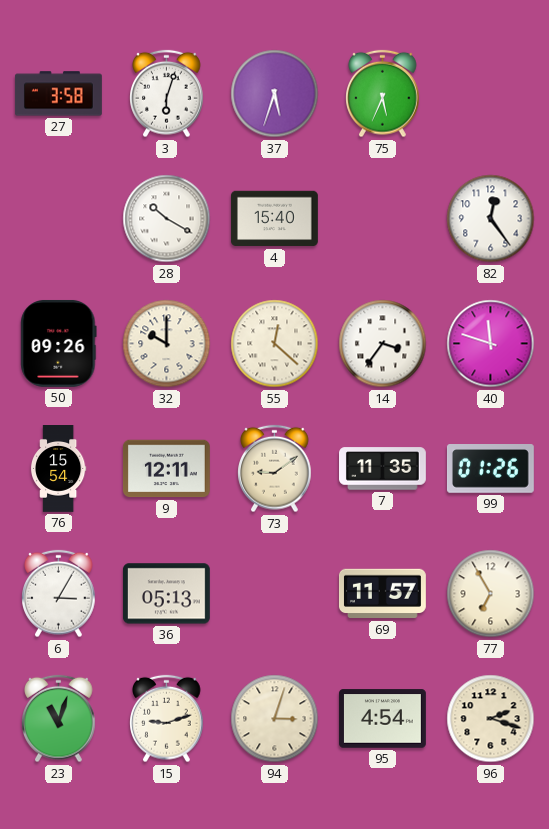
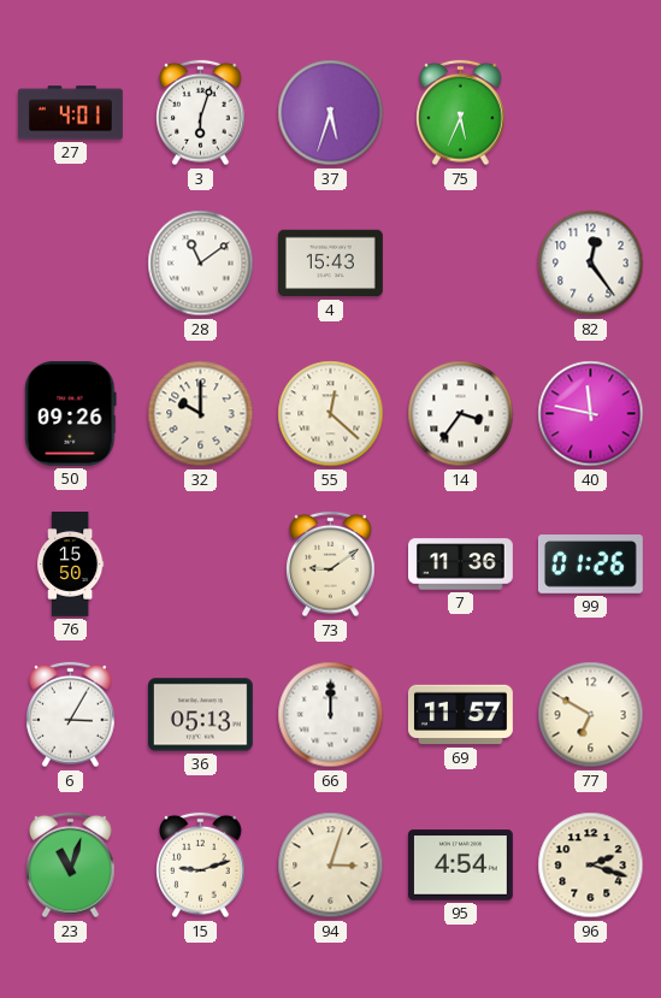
27: 3:58 -> 4:01
28: 10:20 -> 11:09
4: 15:40 -> 15:43
40: 11:48 -> 11:47
76: 15:54 -> 15:50
9: 12:11 -> none
7: 11:35 -> 11:36
66: none -> 12:00
77: 6:55 -> 6:50
